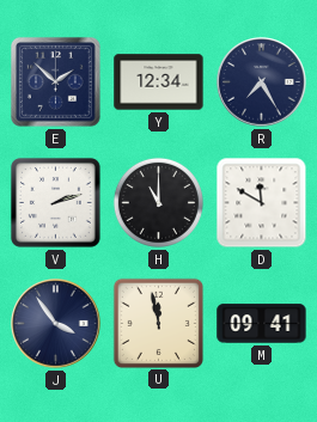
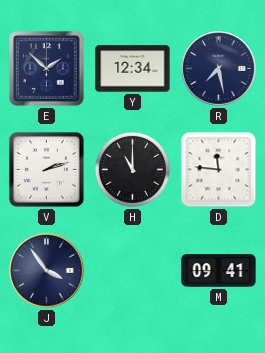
R: 7:25 -> 7:28
D: 11:50 -> 11:46
U: 11:58 -> none
